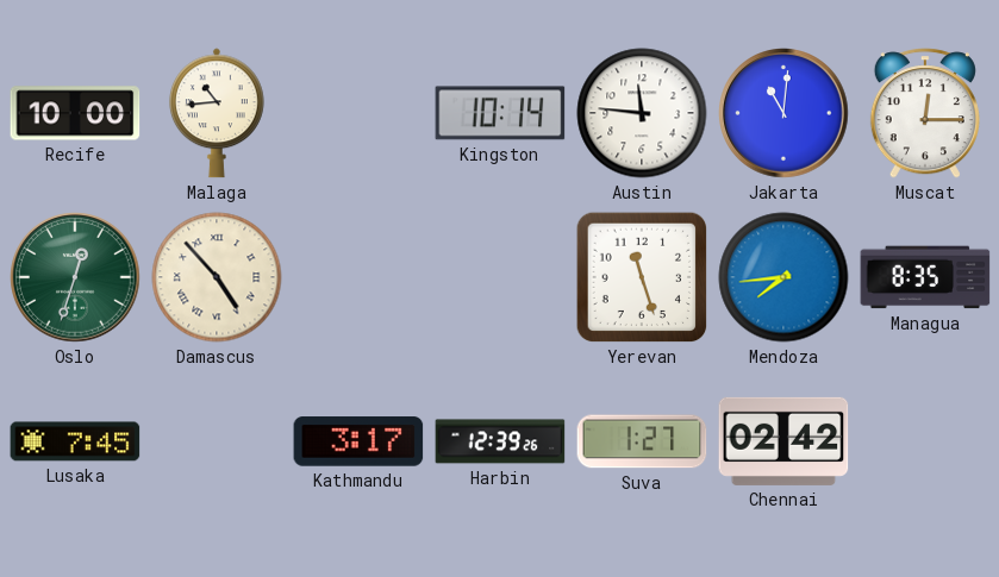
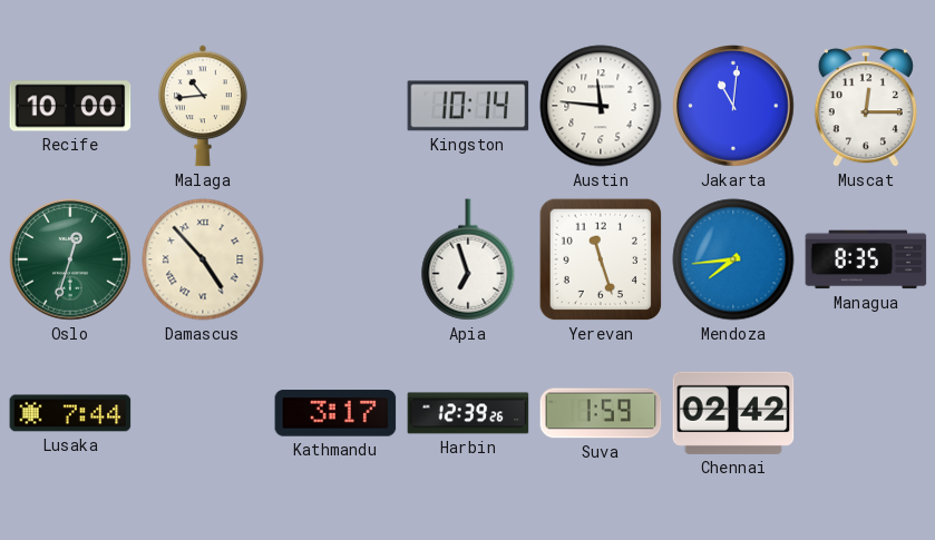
Apia: none -> 6:57
Lusaka: 7:45 -> 7:44
Suva: 1:27 -> 1:59
